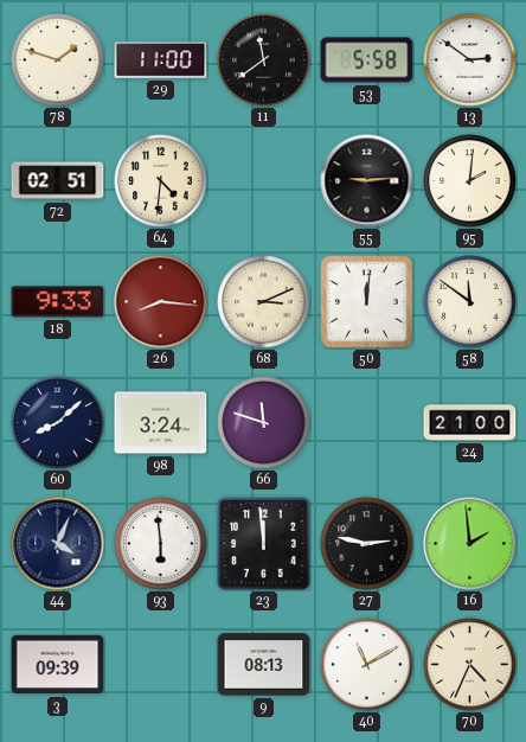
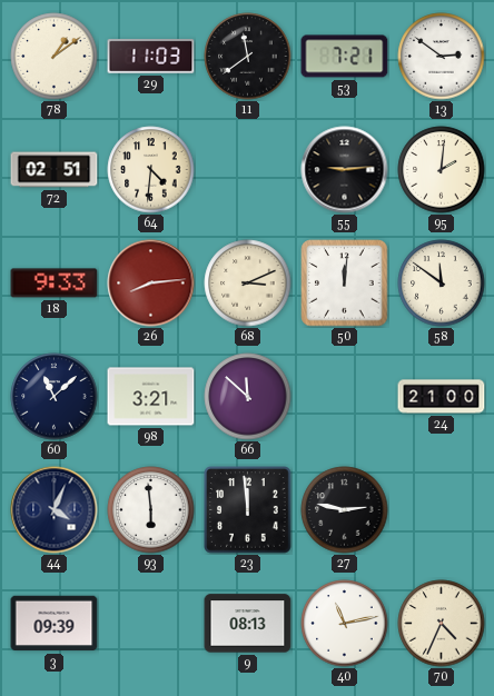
78: 1:48 -> 1:09
29: 11:00 -> 11:03
53: 5:58 -> 7:21
26: 8:16 -> 8:14
60: 8:08 -> 11:08
98: 3:24 -> 3:21
66: 11:48 -> 11:52
16: 1:59 -> none
40: 11:10 -> 11:13
